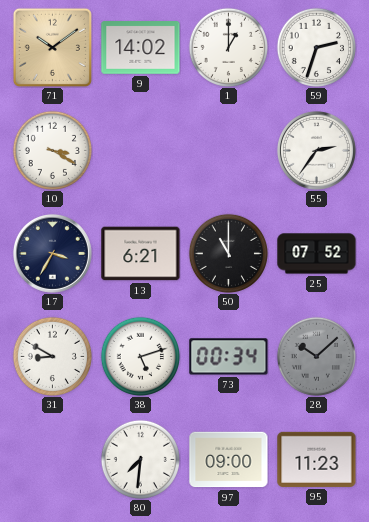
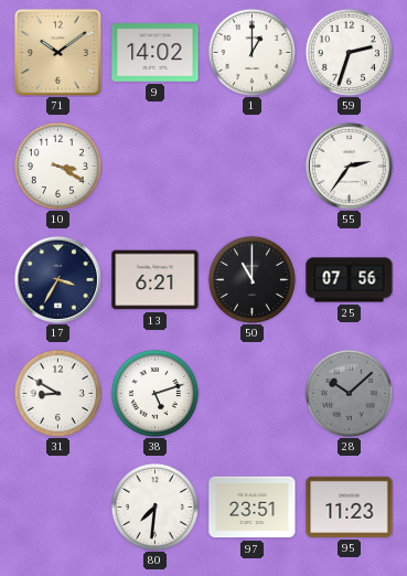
25: 07:52 -> 07:56
73: 00:34 -> none
97: 09:00 -> 23:51
